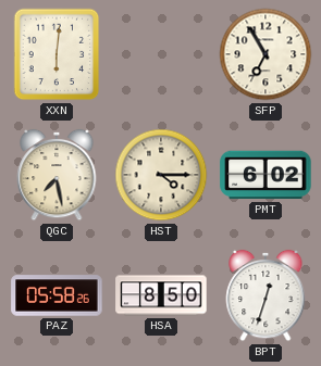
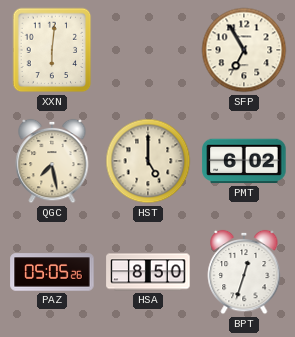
HST: 4:15 -> 5:00
PAZ: 05:58 -> 05:05
